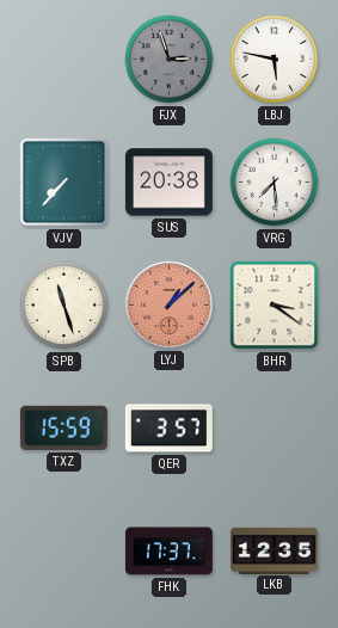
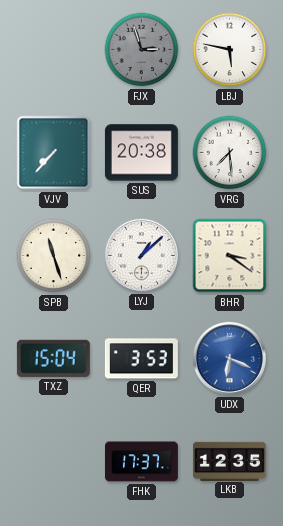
LYJ dial: salmon -> white
TXZ: 15:59 -> 15:04
QER: 3:57 -> 3:53
UDX: none -> 6:19
